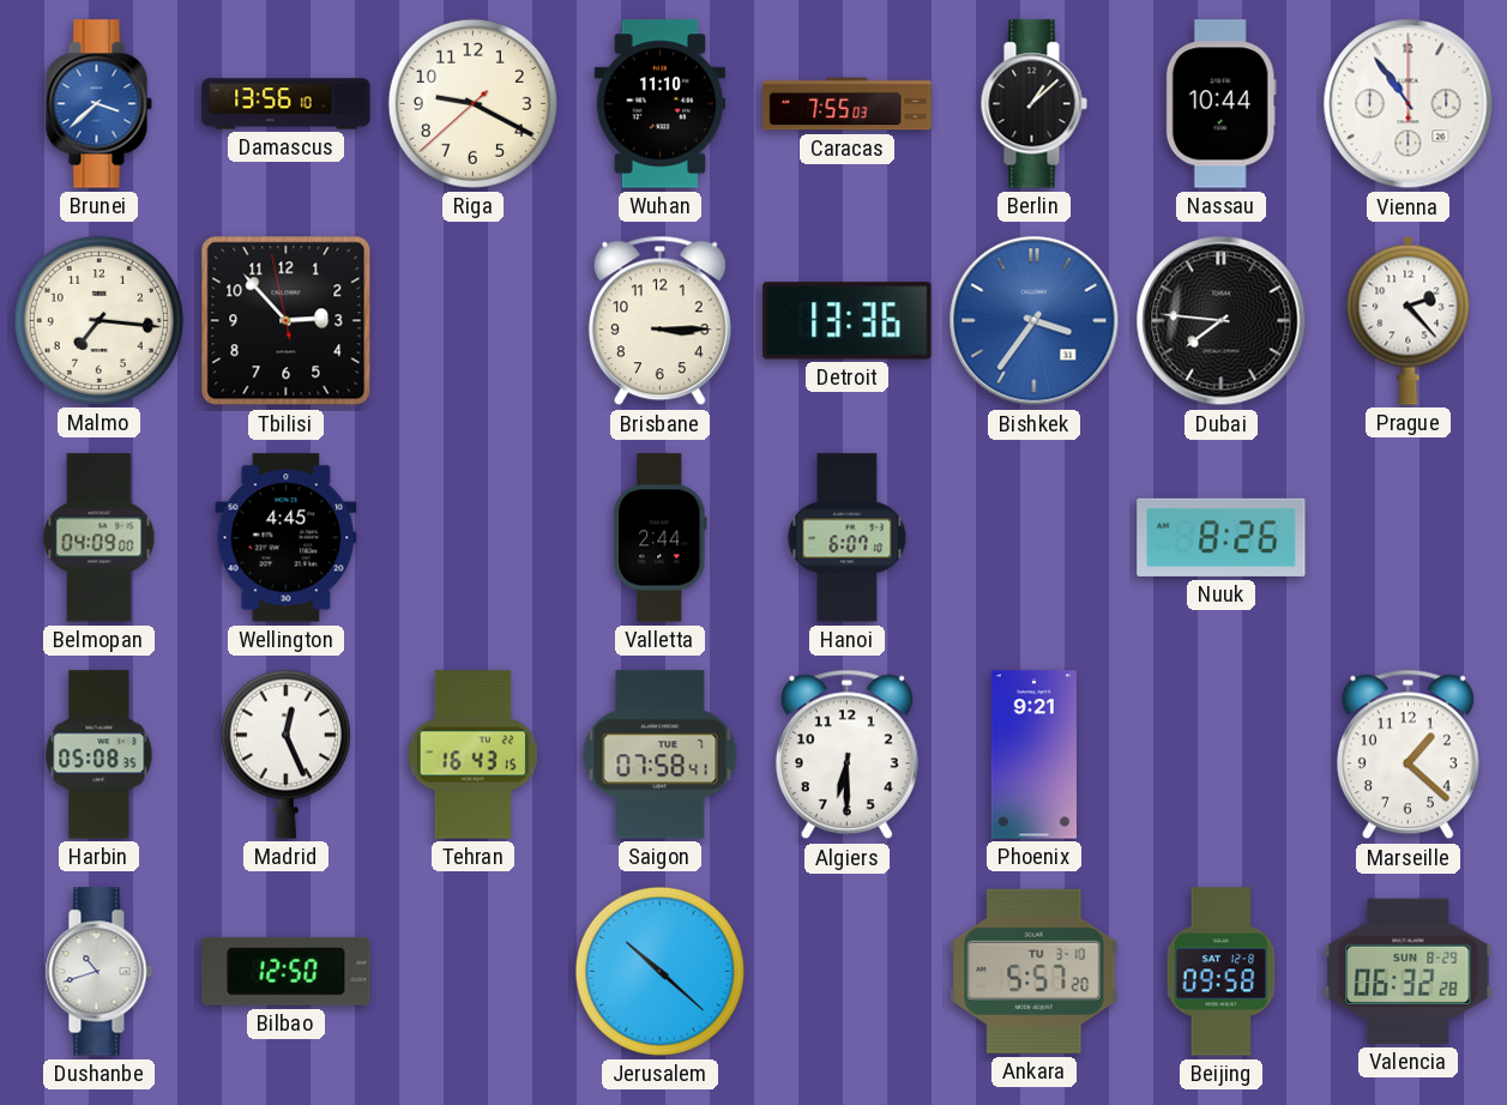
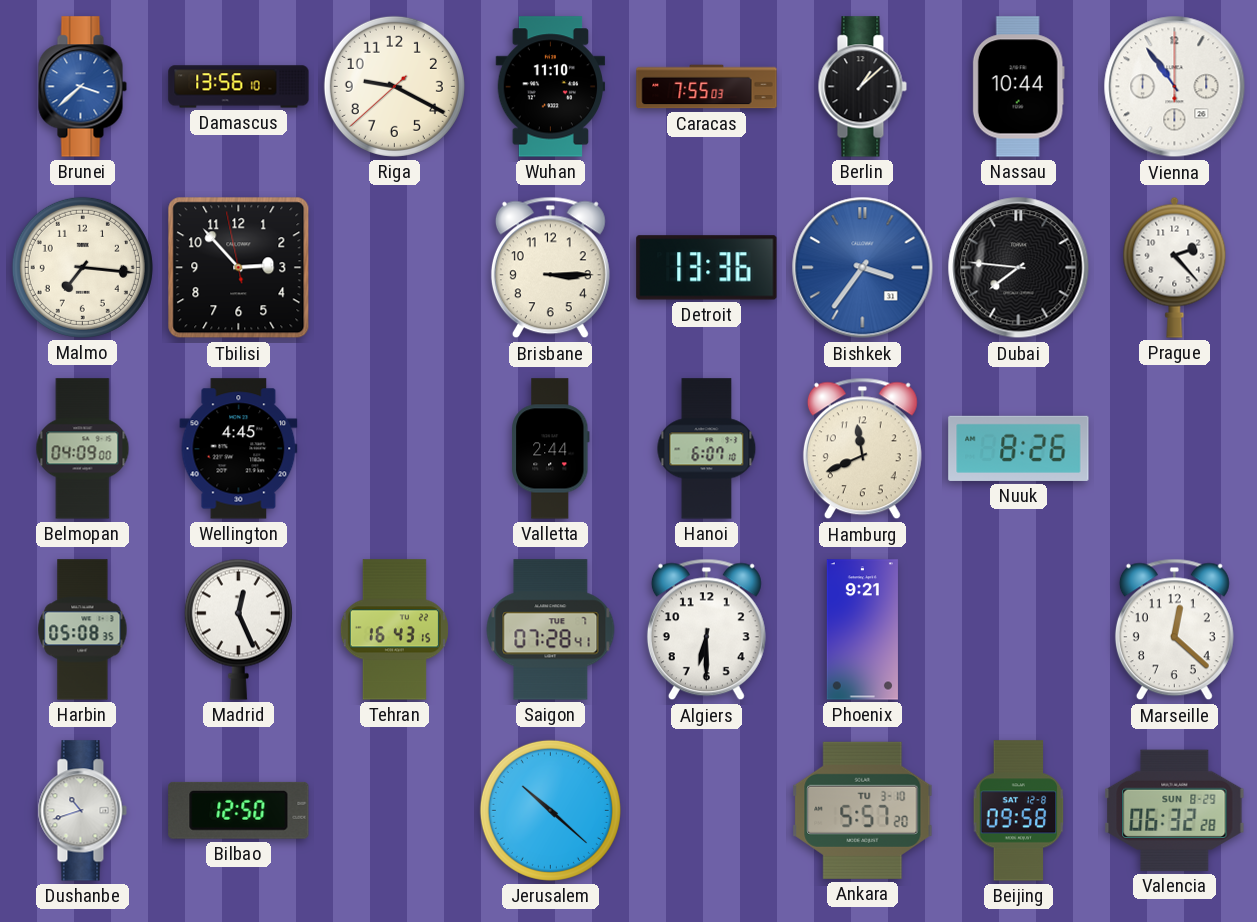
Hamburg: none -> 11:41
Saigon: 07:58 -> 07:28
Marseille: 1:22 -> 12:22
